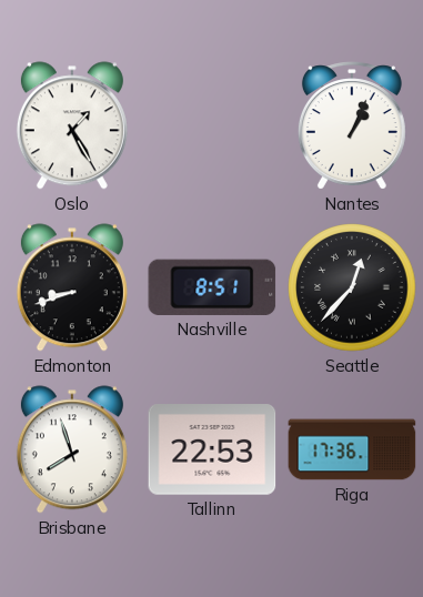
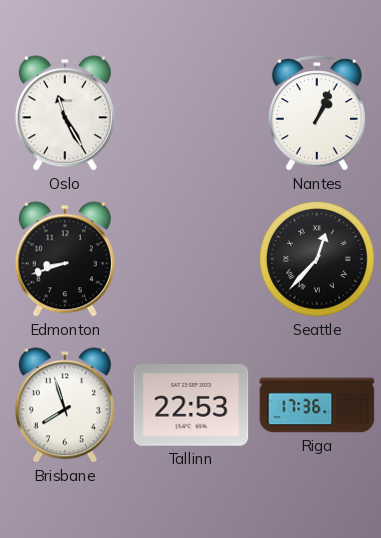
Oslo: 1:25 -> 11:25
Nashville: 8:51 -> none
